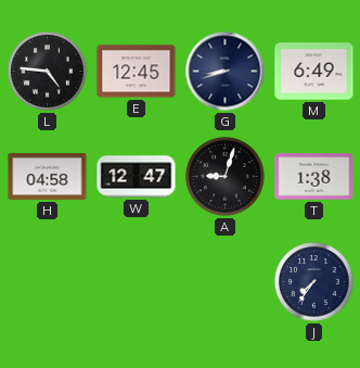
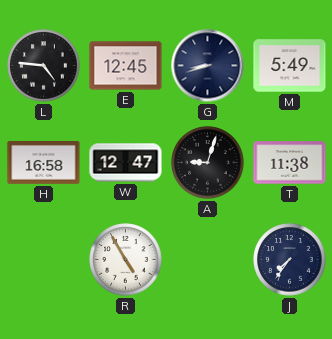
M: 6:49 -> 5:49
H: 04:58 -> 16:58
T: 1:38 -> 11:38
R: none -> 4:55
